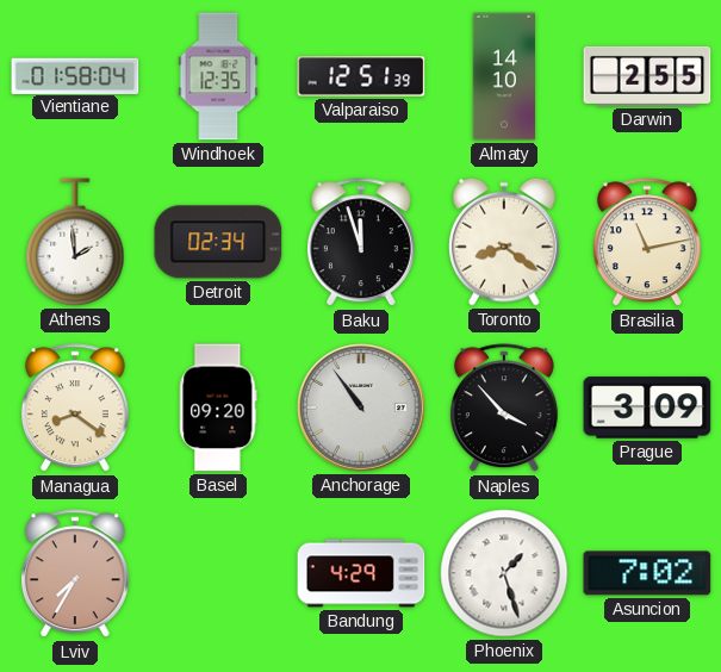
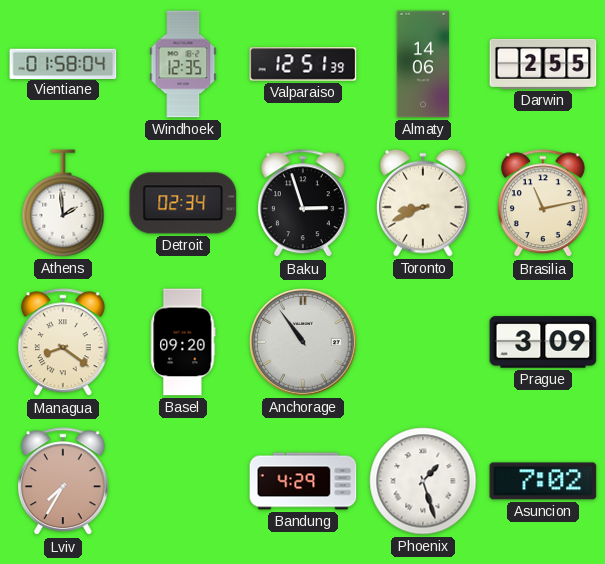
Almaty: 14:10 -> 14:06
Baku: 11:57 -> 2:57
Toronto: 8:21 -> 8:41
Naples: 3:53 -> none
